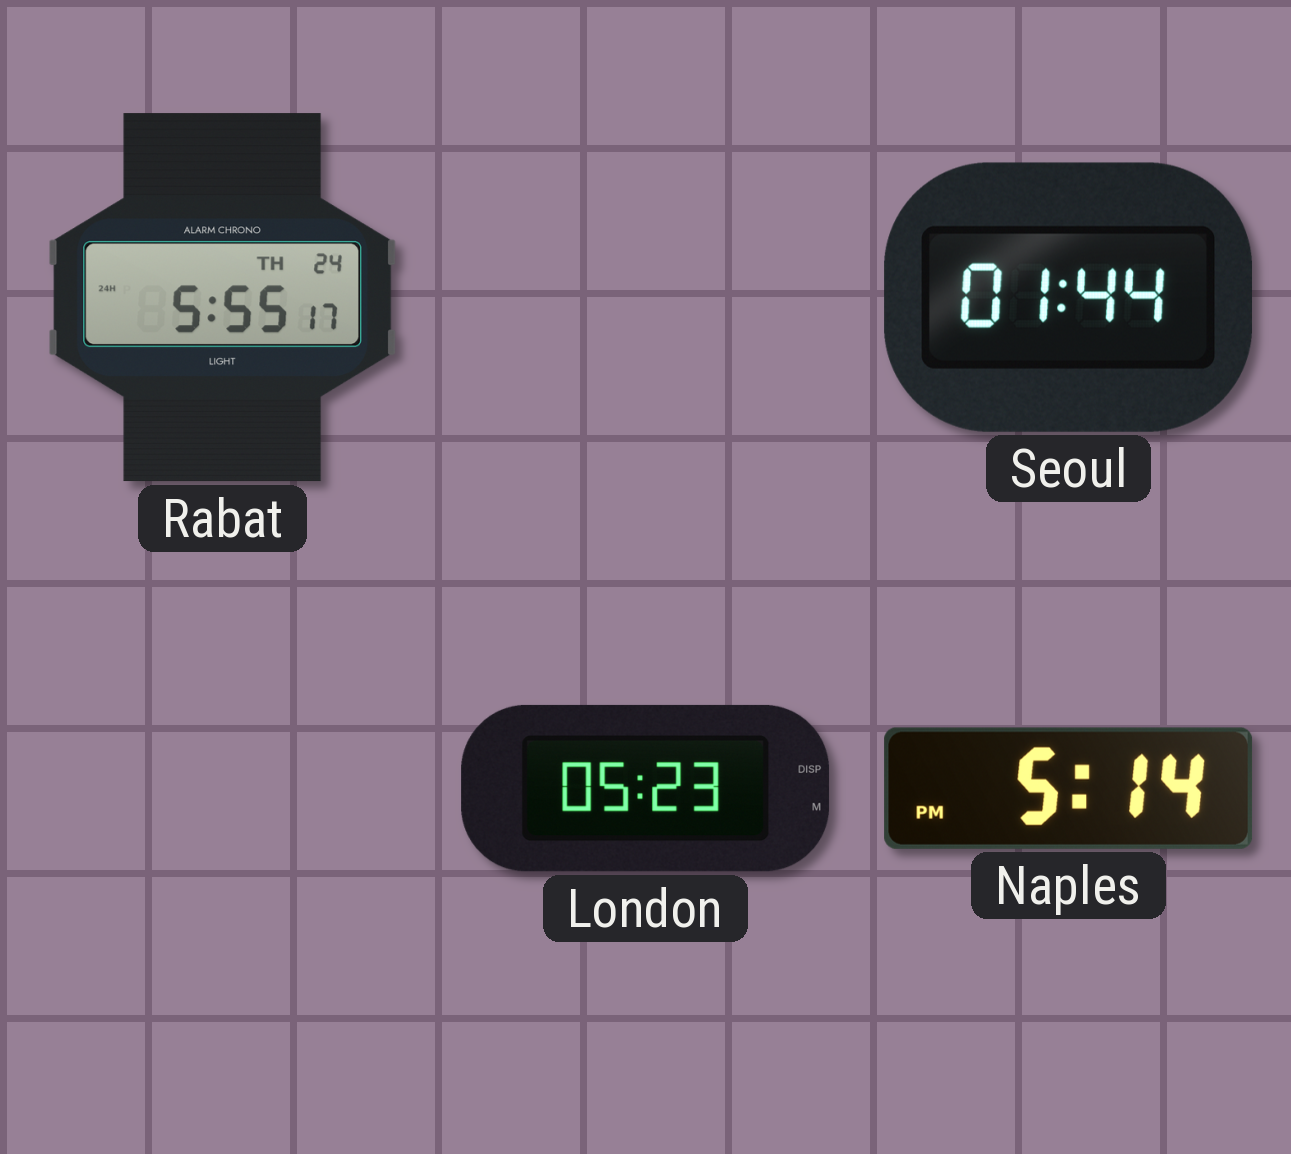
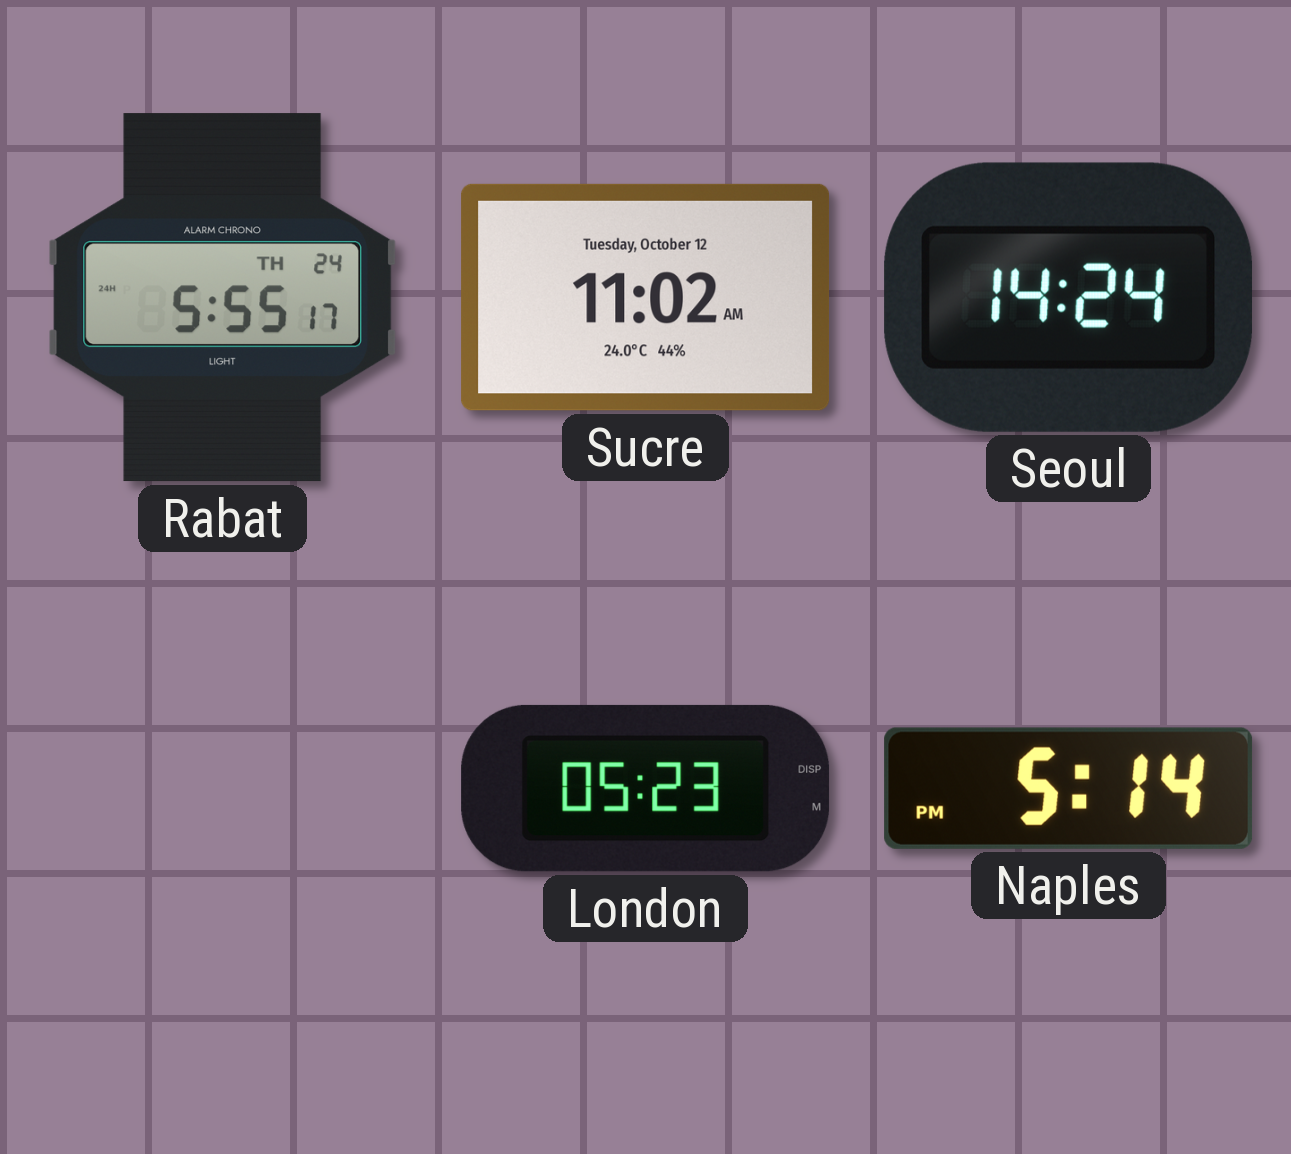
Sucre: none -> 11:02
Seoul: 01:44 -> 14:24
